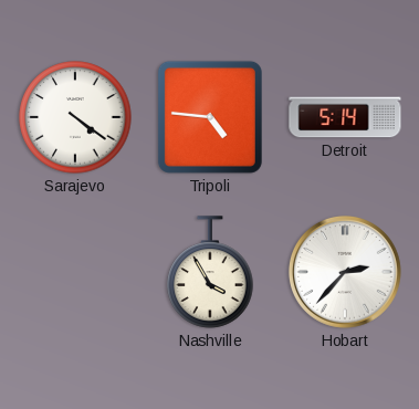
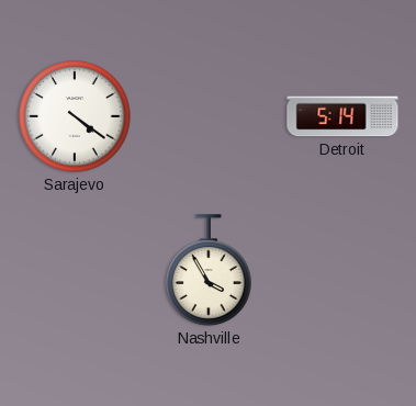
Tripoli: 4:46 -> none
Hobart: 2:37 -> none
